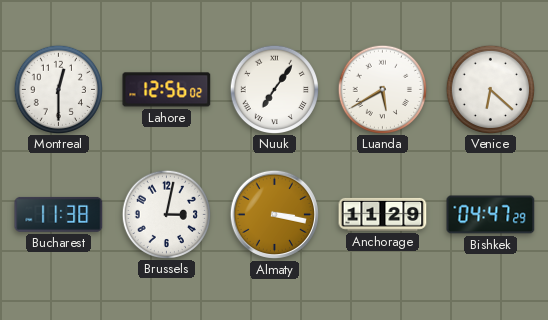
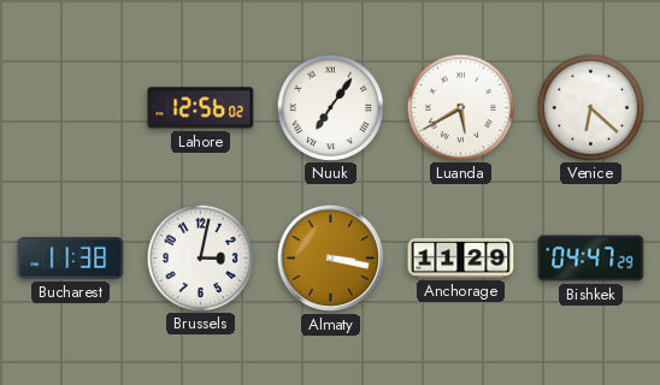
Montreal: 12:30 -> none
